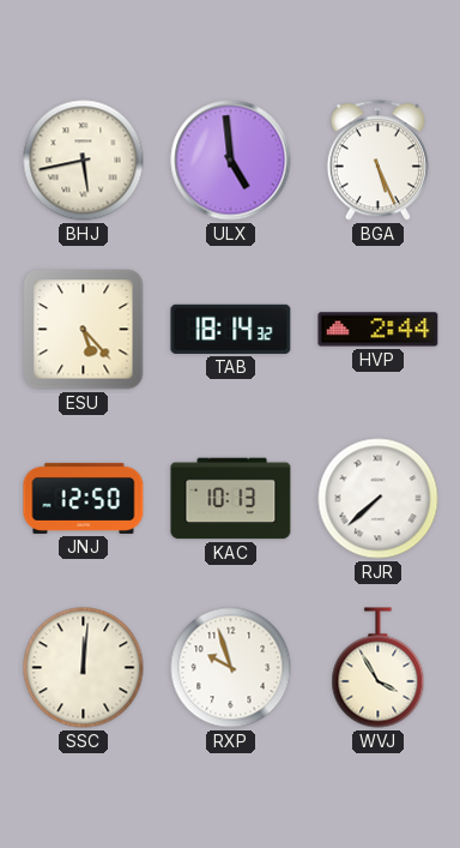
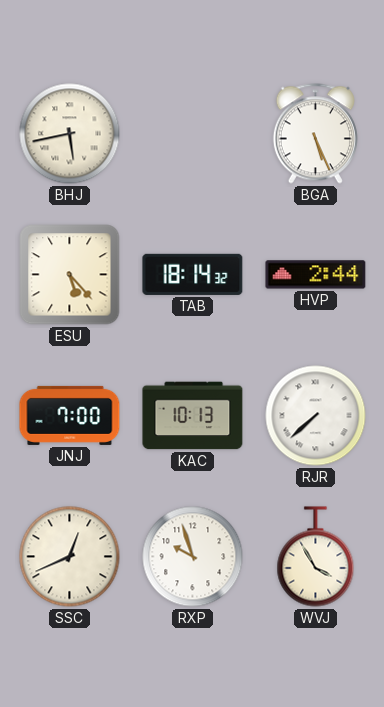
ULX: 4:59 -> none
JNJ: 12:50 -> 7:00
SSC: 12:01 -> 12:41
